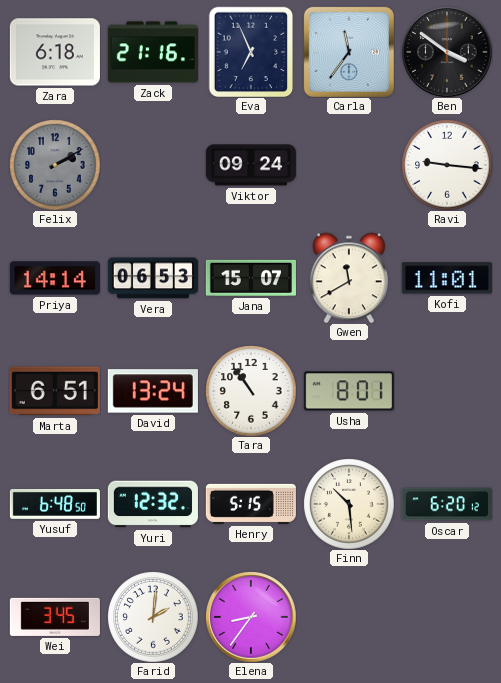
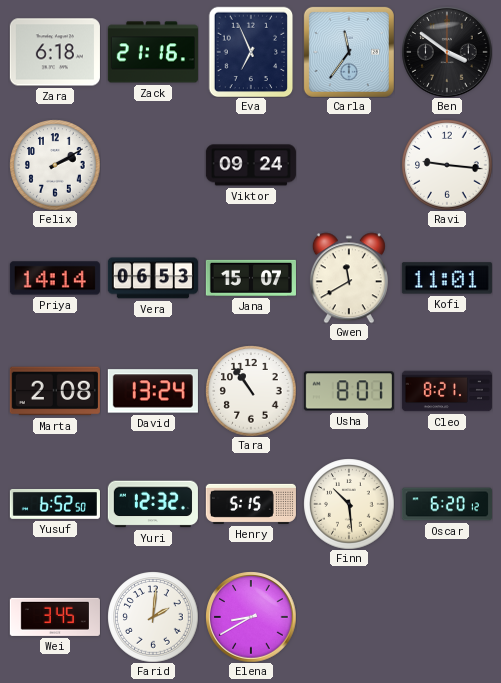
Felix dial: grey -> white
Marta: 6:51 -> 2:08
Cleo: none -> 8:21
Yusuf: 6:48 -> 6:52
Elena: 8:36 -> 8:40
